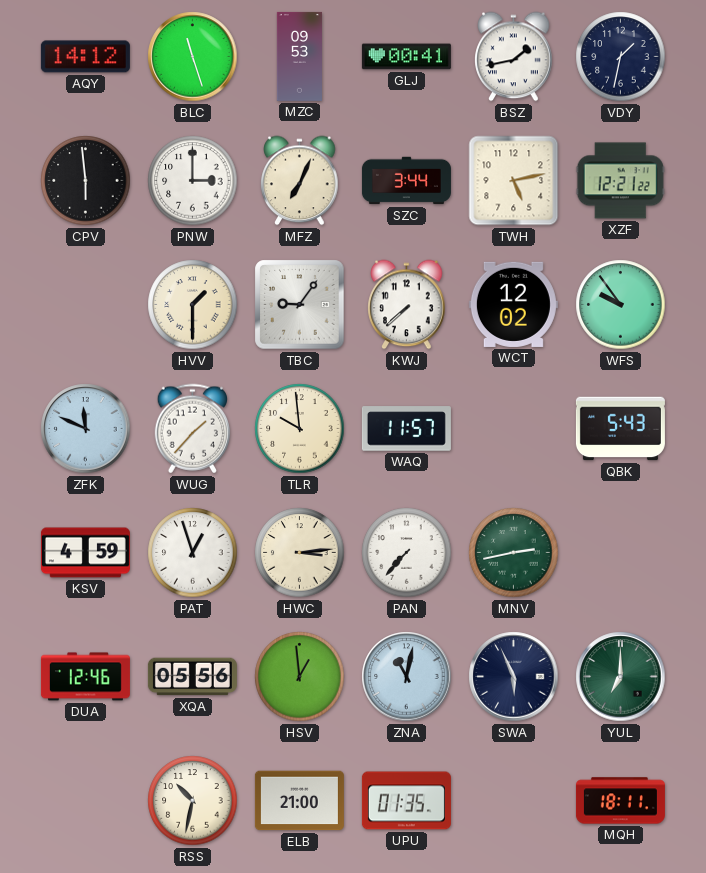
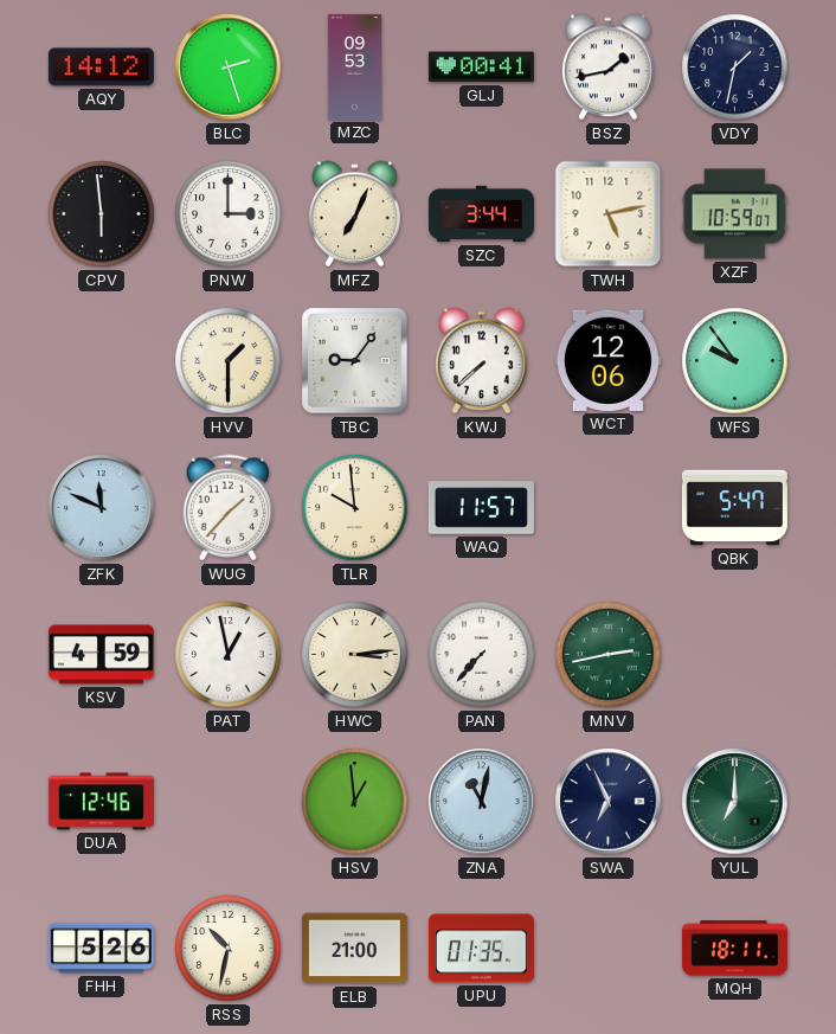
BLC: 11:27 -> 2:27
XZF: 12:21 -> 10:59
WCT: 12:02 -> 12:06
QBK: 5:43 -> 5:47
PAT: 12:57 -> 12:58
XQA: 05:56 -> none
SWA: 5:56 -> 6:56
FHH: none -> 5:26
